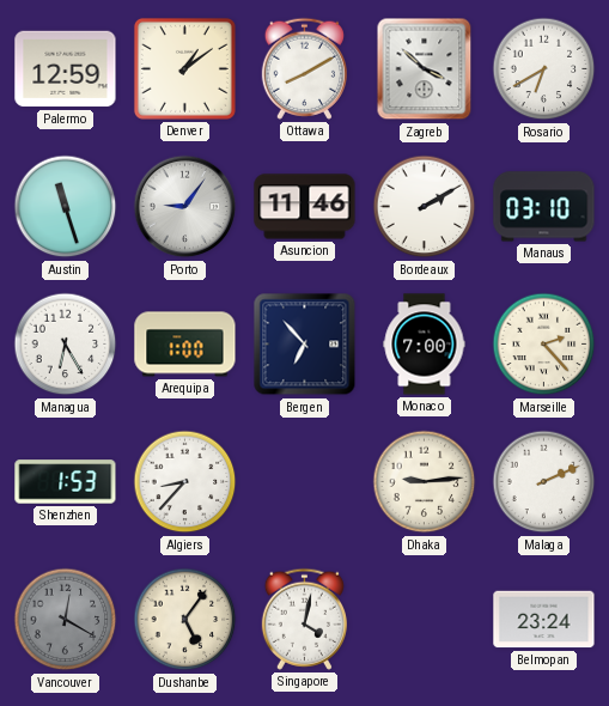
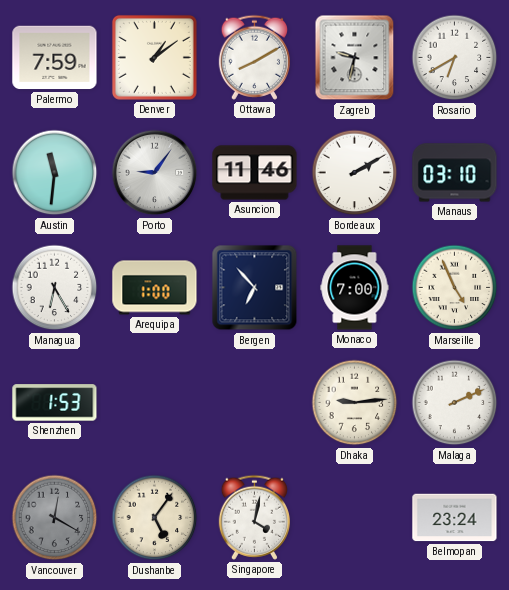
Palermo: 12:59 -> 7:59
Zagreb: 3:52 -> 9:32
Austin: 11:27 -> 11:31
Marseille: 2:23 -> 4:56
Algiers: 8:37 -> none
